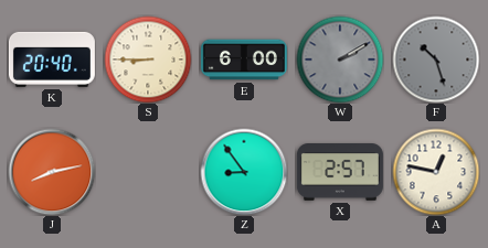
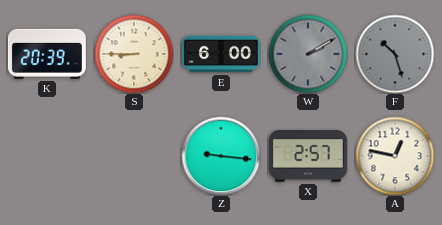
K: 20:40 -> 20:39
J: 8:13 -> none
Z: 8:54 -> 9:16
